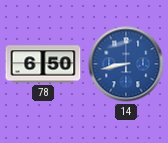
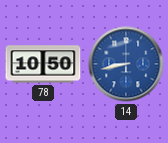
78: 6:50 -> 10:50
